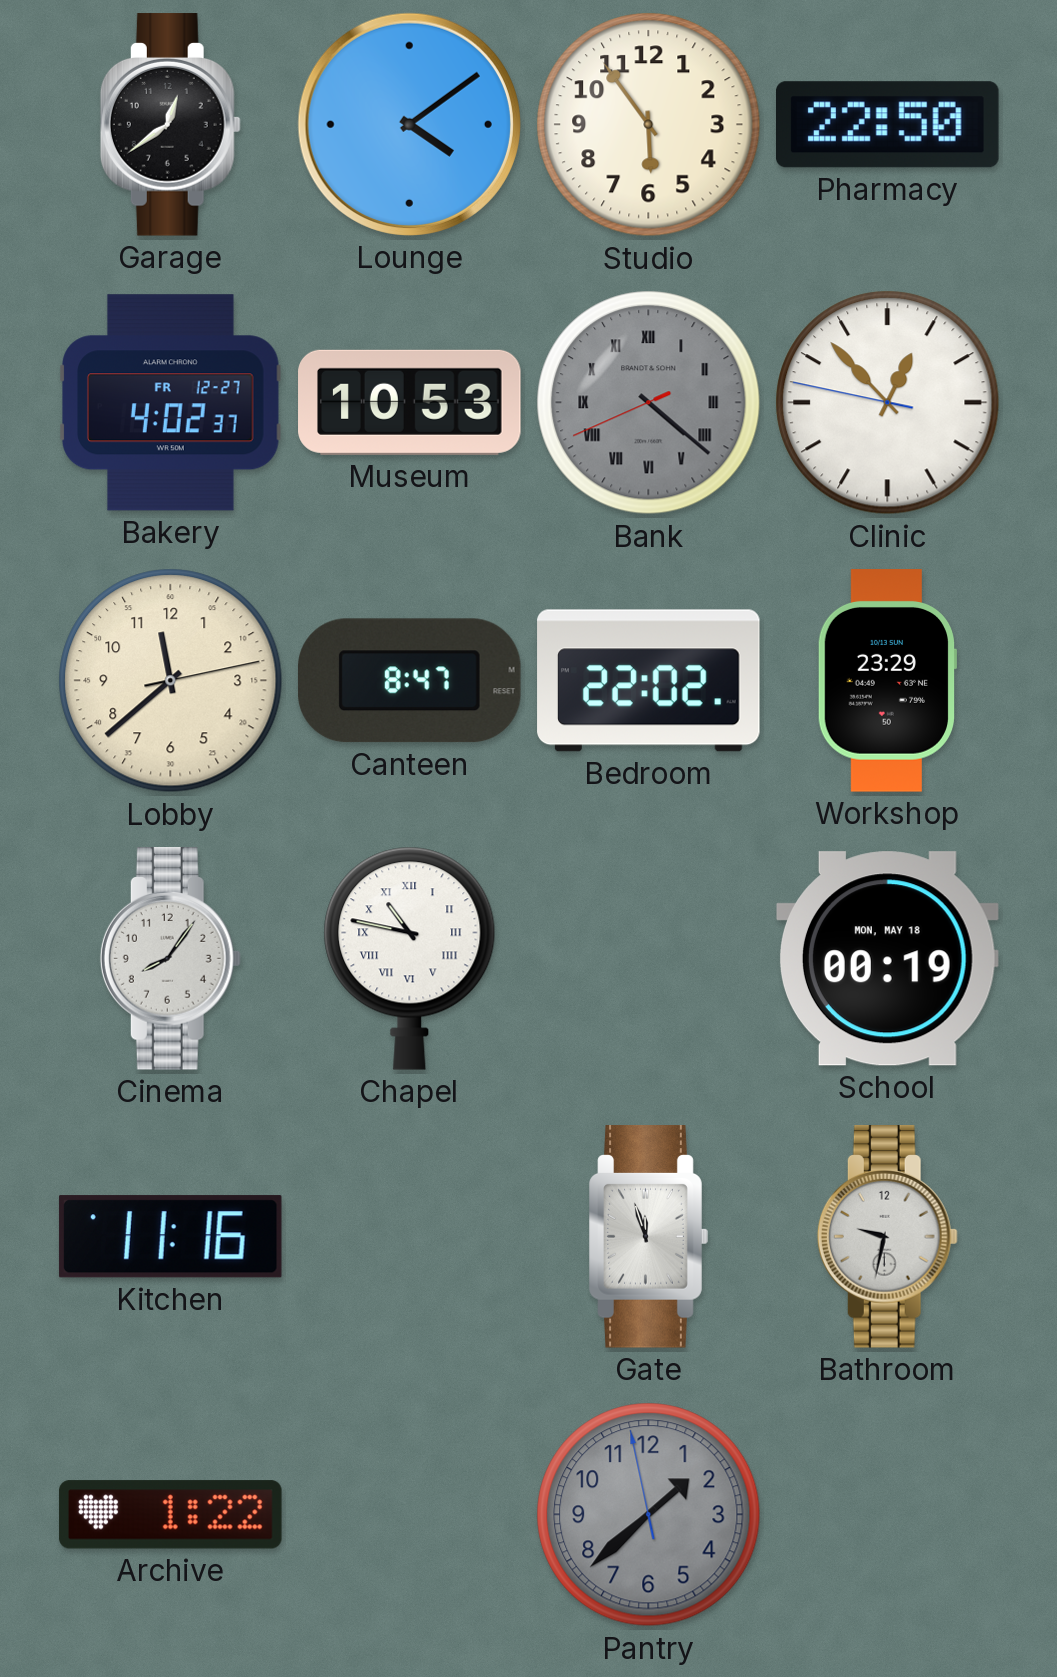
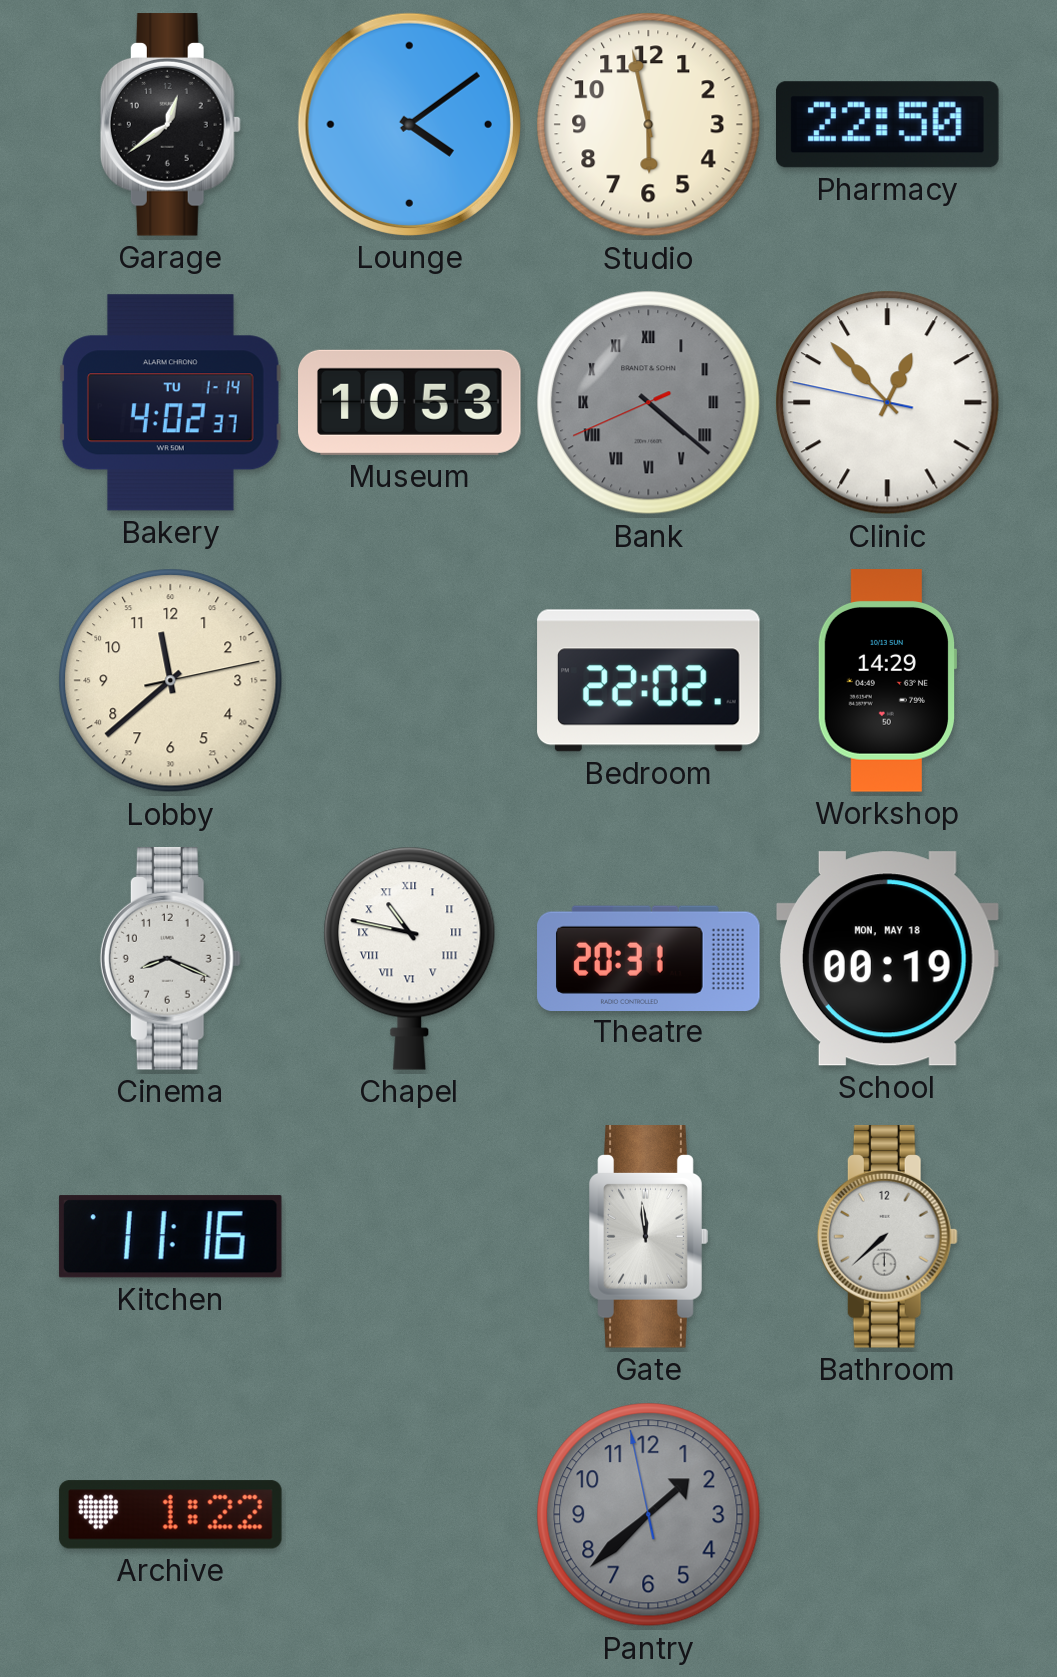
Studio: 5:54 -> 5:58
Bakery date: FR 12-27 -> TU 1-14
Canteen: 8:47 -> none
Workshop: 23:29 -> 14:29
Cinema: 8:06 -> 8:19
Theatre: none -> 20:31
Gate: 11:57 -> 11:59
Bathroom: 9:32 -> 7:38
